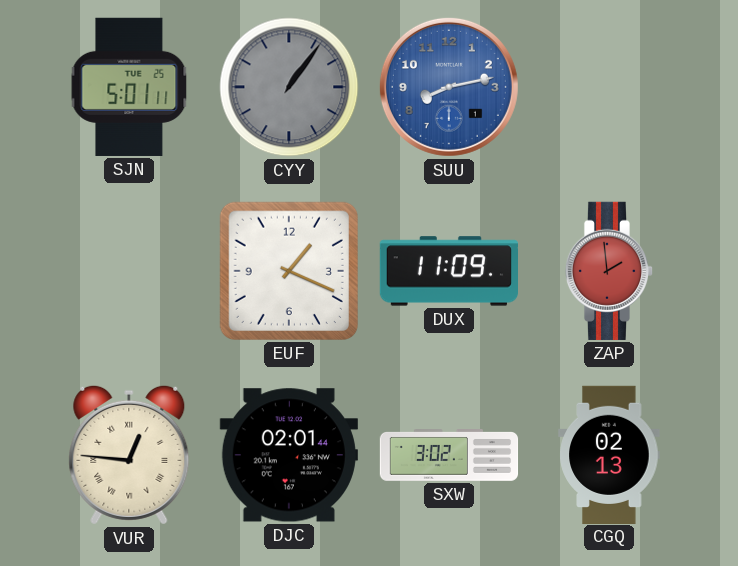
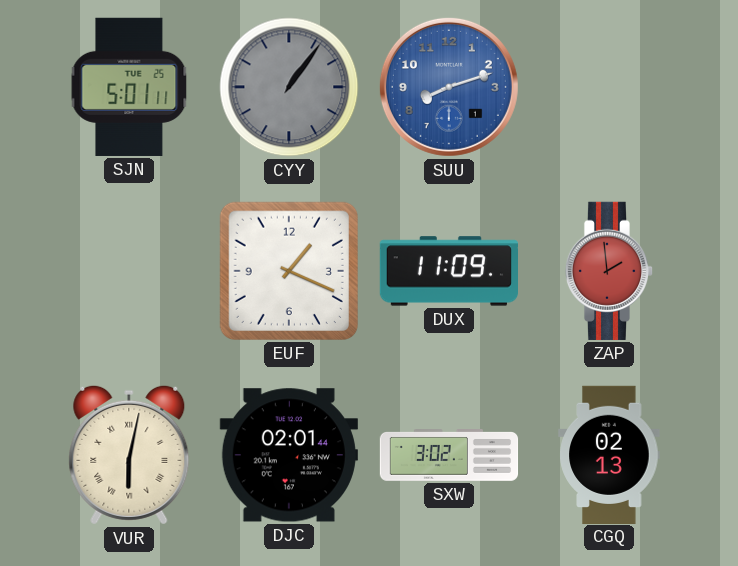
SUU: 8:13 -> 8:12
VUR: 12:46 -> 6:02
